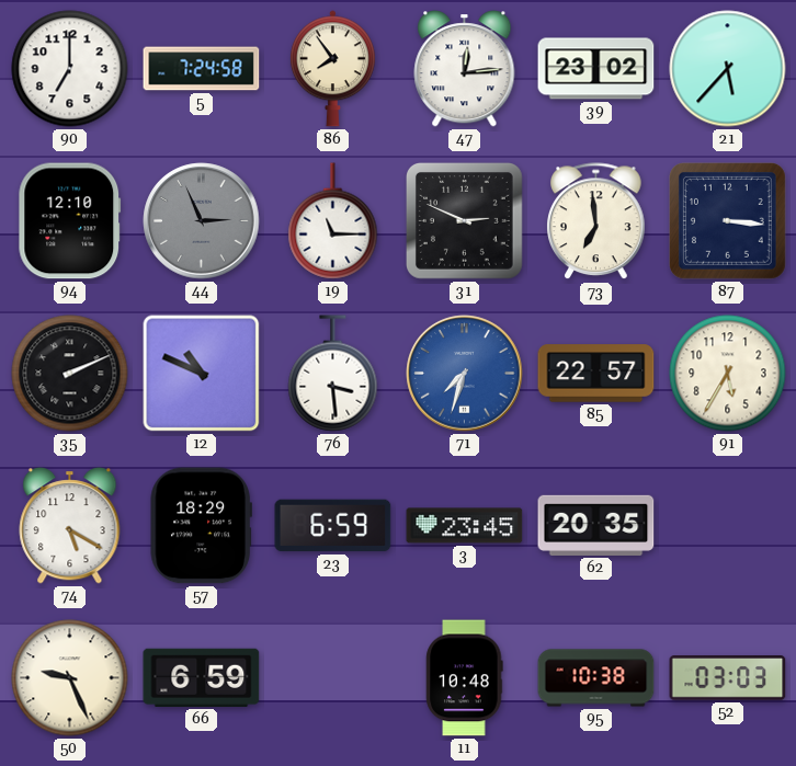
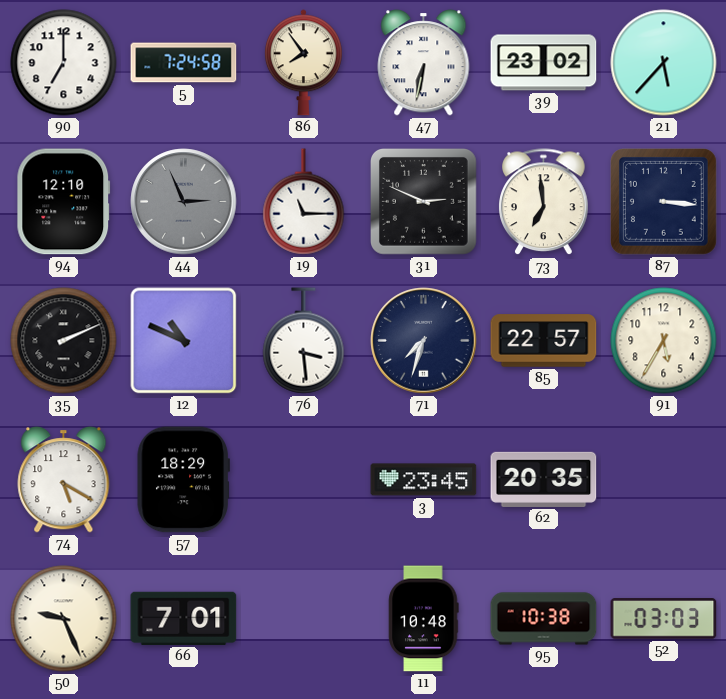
47: 12:14 -> 6:32
71 dial: blue -> navy
23: 6:59 -> none
66: 6:59 -> 7:01
